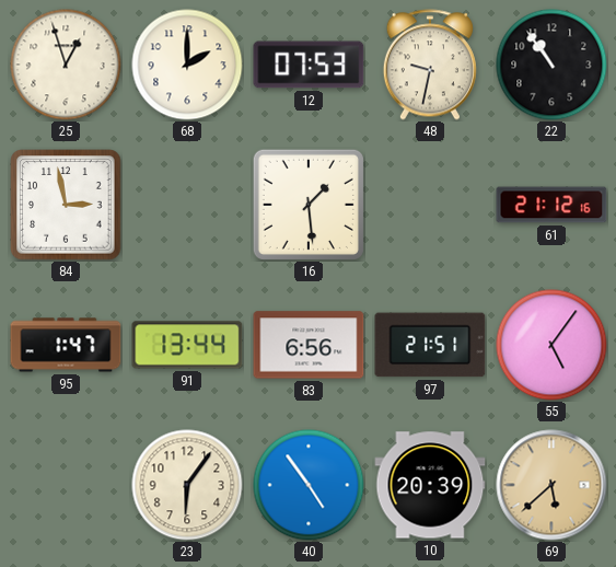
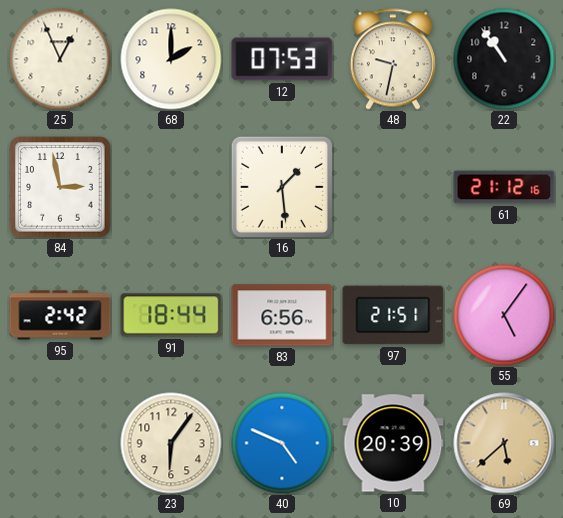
25: 12:57 -> 12:56
95: 1:47 -> 2:42
91: 13:44 -> 18:44
40: 4:54 -> 4:49
